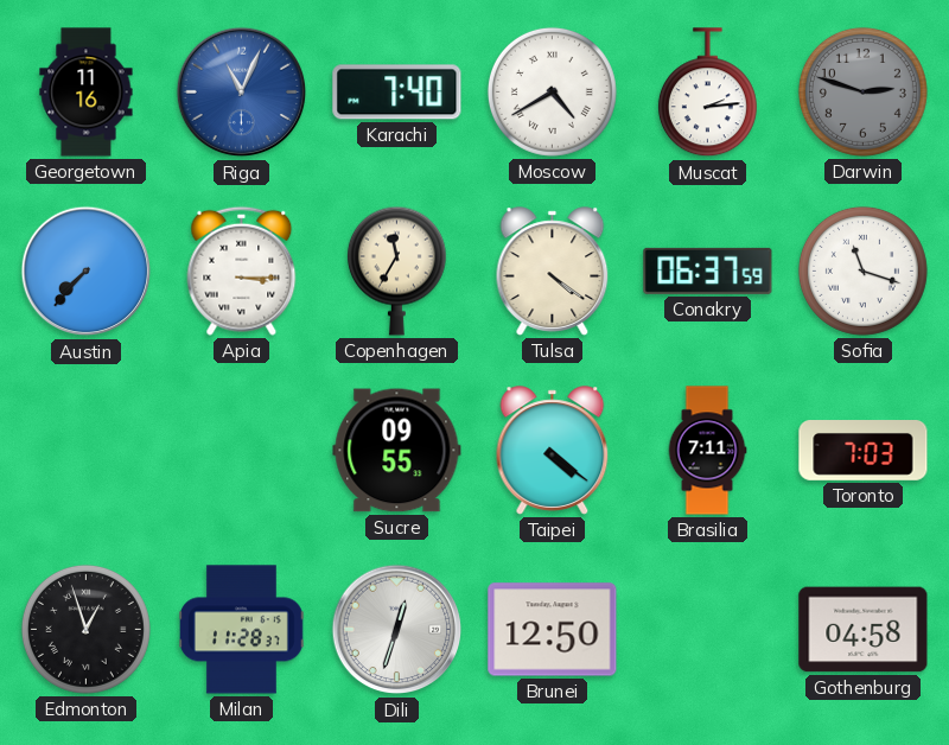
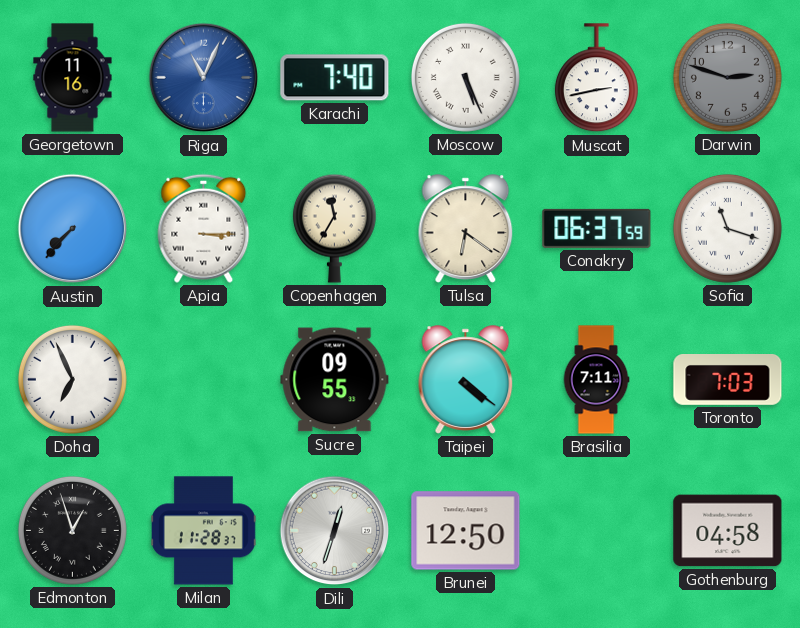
Moscow: 4:40 -> 5:26
Muscat: 2:14 -> 2:43
Tulsa: 4:21 -> 6:21
Doha: none -> 6:56
